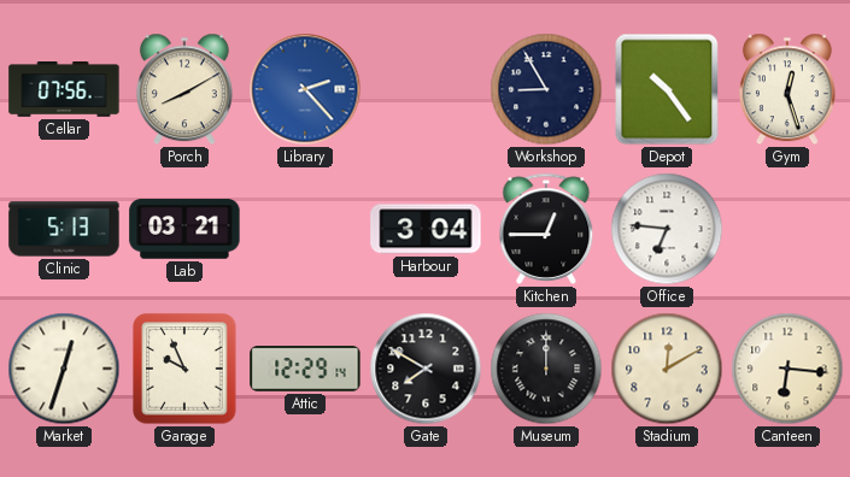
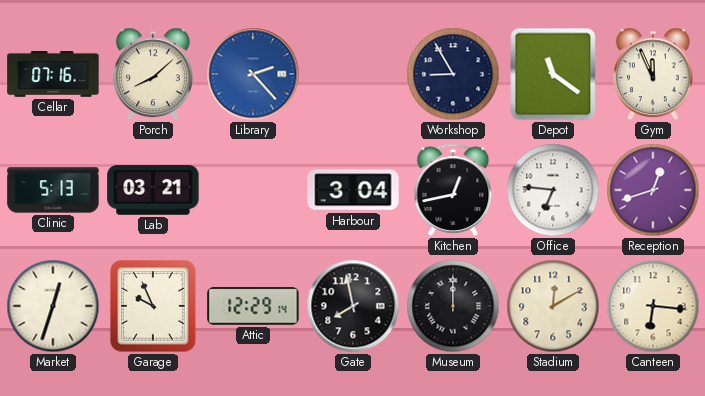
Cellar: 07:56 -> 07:16
Porch: 8:10 -> 8:08
Depot: 10:24 -> 11:21
Gym: 12:27 -> 11:56
Kitchen: 12:45 -> 12:43
Reception: none -> 12:42
Gate: 7:50 -> 7:58
